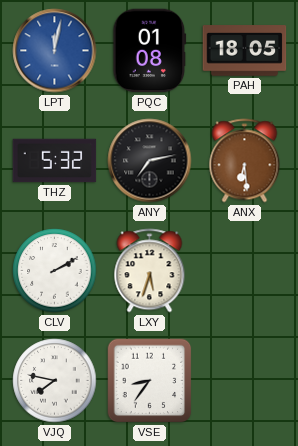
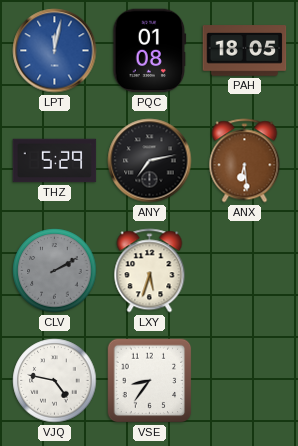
THZ: 5:32 -> 5:29
CLV dial: white -> grey
VJQ: 7:47 -> 4:47
